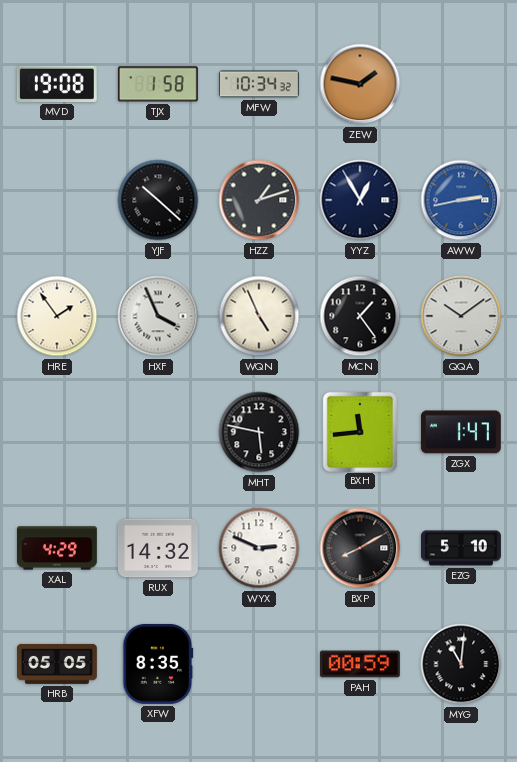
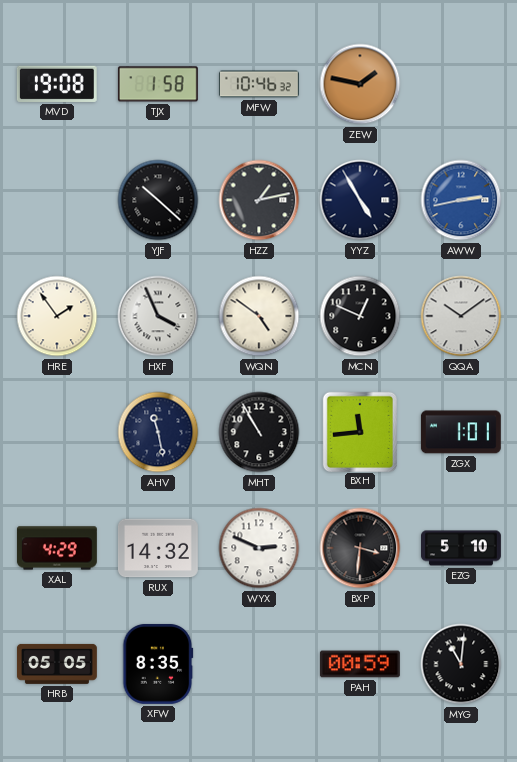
MFW: 10:34 -> 10:46
HZZ: 1:12 -> 1:13
YYZ: 12:55 -> 4:55
WQN: 4:56 -> 4:51
MCN: 1:24 -> 12:49
AHV: none -> 11:28
MHT: 5:47 -> 10:55
ZGX: 1:47 -> 1:01
BXP: 8:10 -> 3:31
